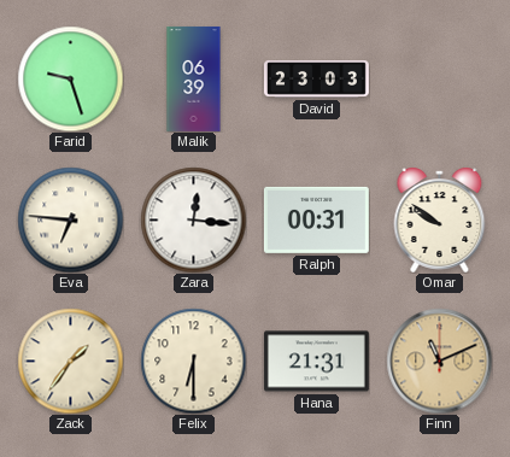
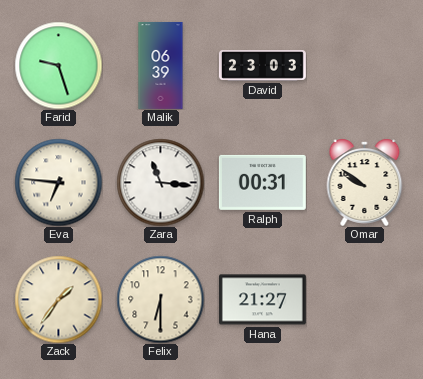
Zara: 12:16 -> 11:16
Hana: 21:31 -> 21:27
Finn: 11:11 -> none
